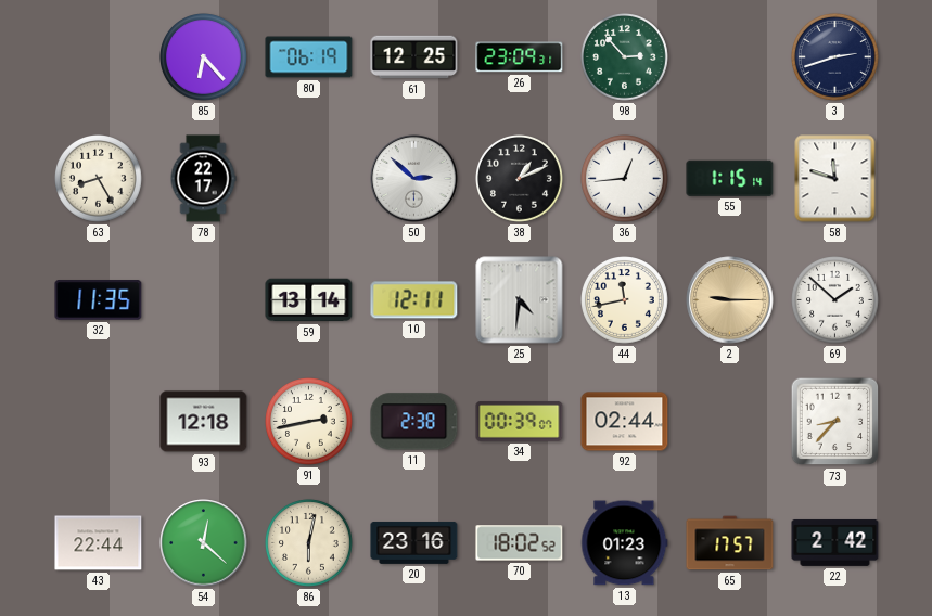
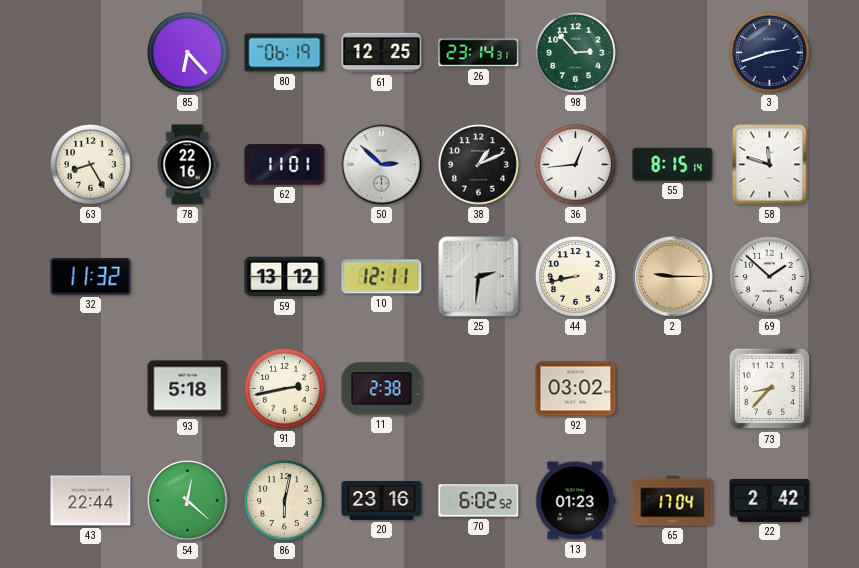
26: 23:09 -> 23:14
78: 22:17 -> 22:16
62: none -> 11:01
55: 1:15 -> 8:15
32: 11:35 -> 11:32
59: 13:14 -> 13:12
25: 4:31 -> 2:31
44: 11:43 -> 8:43
93: 12:18 -> 5:18
34: 00:39 -> none
92: 02:44 -> 03:02
70: 18:02 -> 6:02
65: 17:57 -> 17:04
